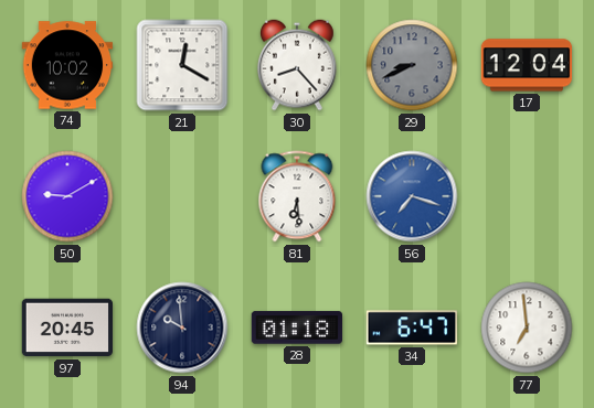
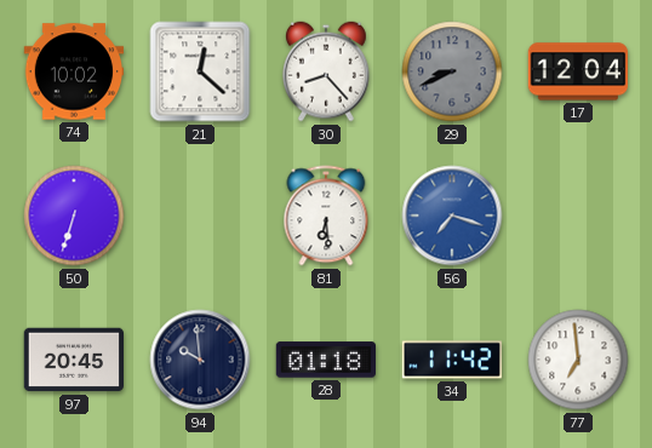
21: 12:20 -> 12:22
50: 9:10 -> 6:33
34: 6:47 -> 11:42
